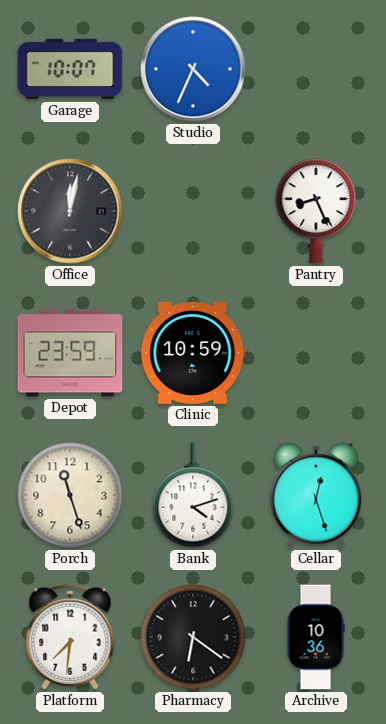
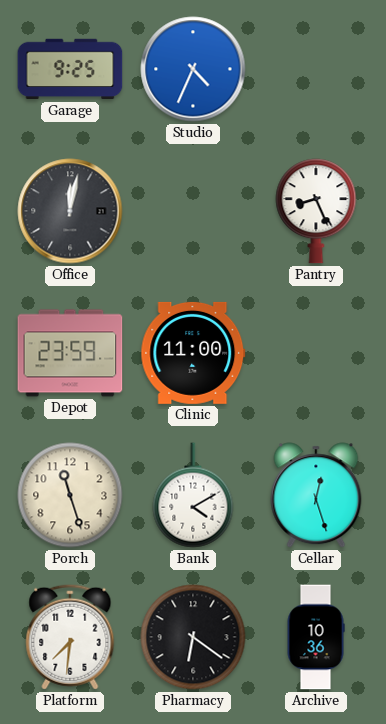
Garage: 10:07 -> 9:25
Clinic: 10:59 -> 11:00
Bank: 4:12 -> 4:10
